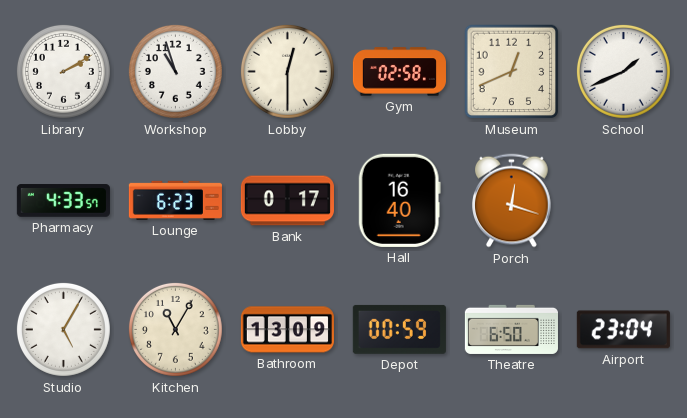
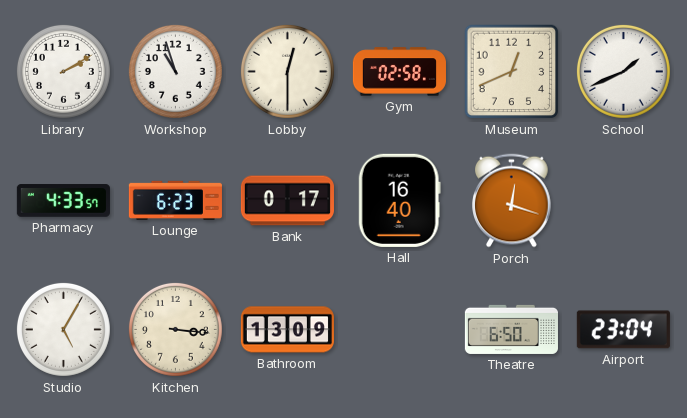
Kitchen: 11:05 -> 3:16
Depot: 00:59 -> none
